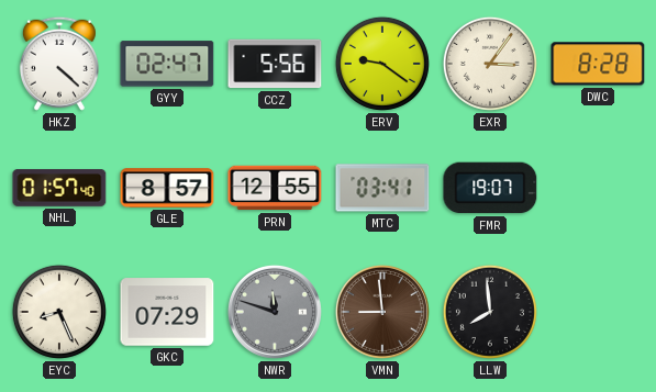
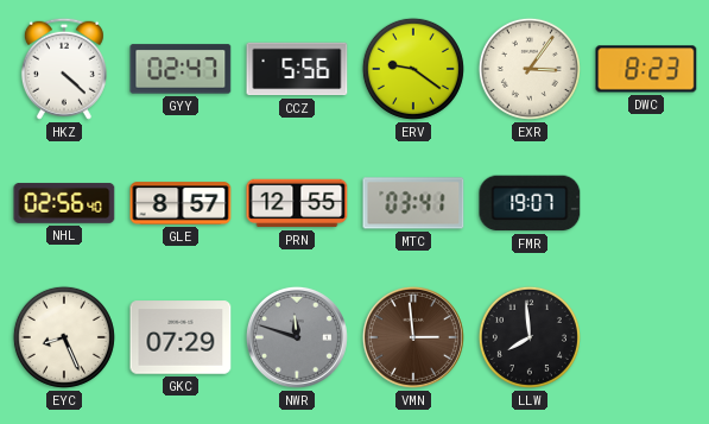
DWC: 8:28 -> 8:23
NHL: 01:57 -> 02:56
VMN: 8:59 -> 2:59
